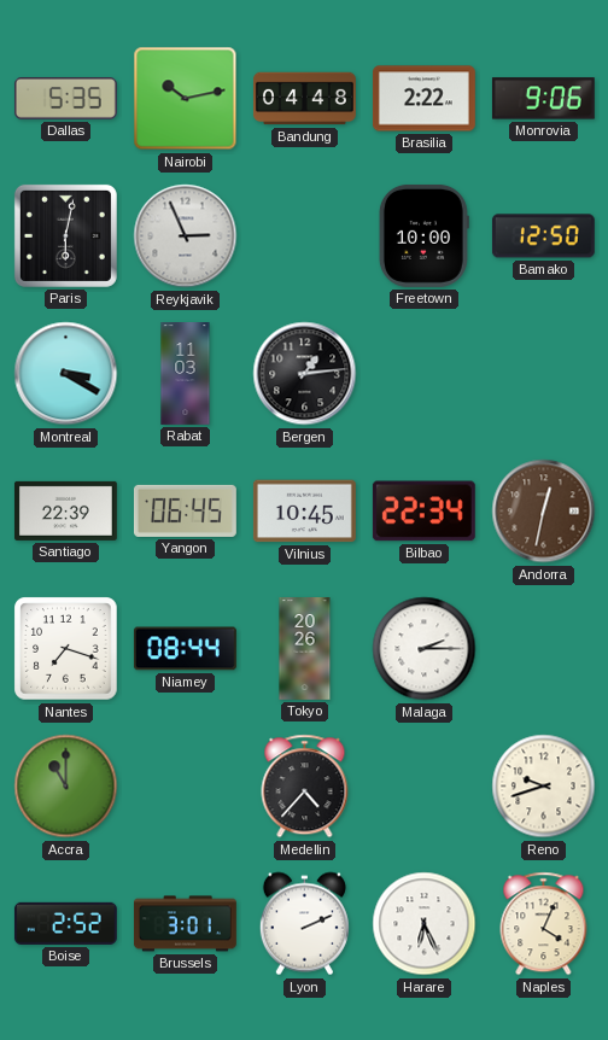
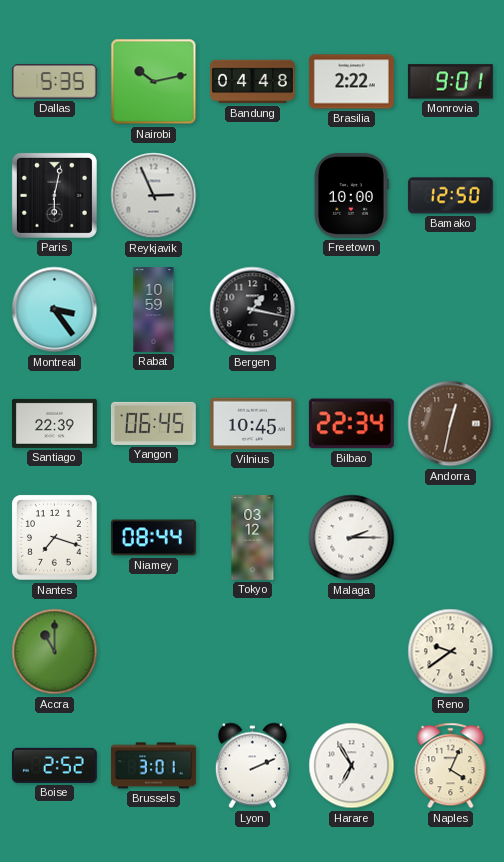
Monrovia: 9:06 -> 9:01
Montreal: 3:20 -> 3:24
Rabat: 11:03 -> 10:59
Bergen: 1:14 -> 1:17
Tokyo: 20:26 -> 03:12
Medellin: 4:37 -> none
Reno: 9:42 -> 9:39
Harare: 6:26 -> 6:55
